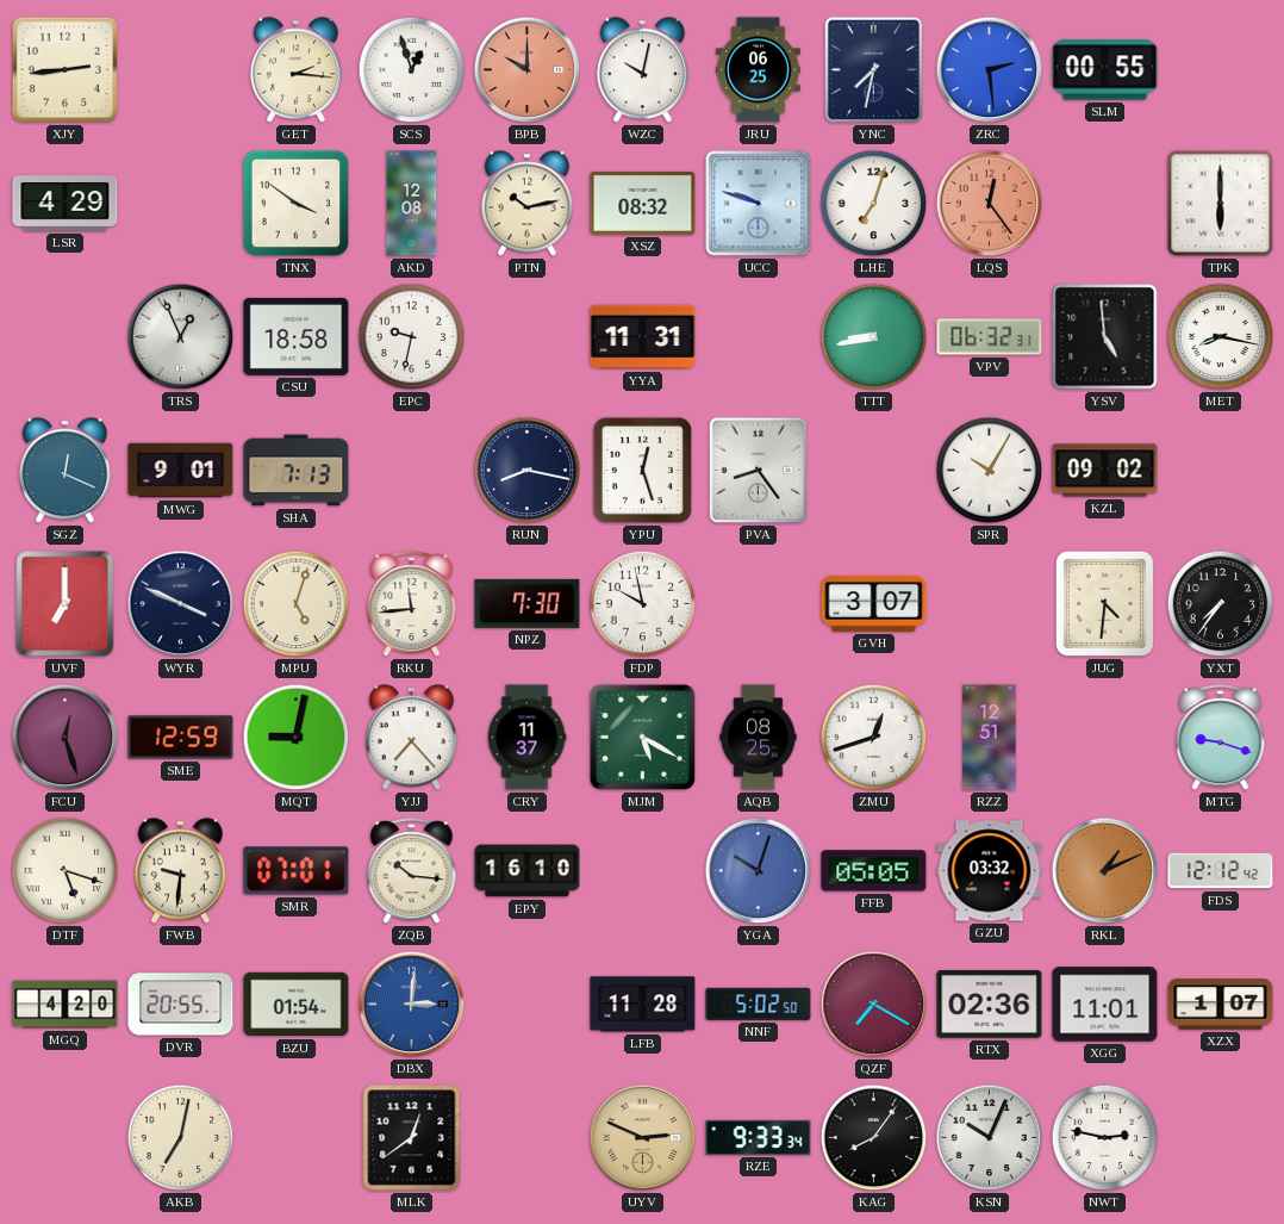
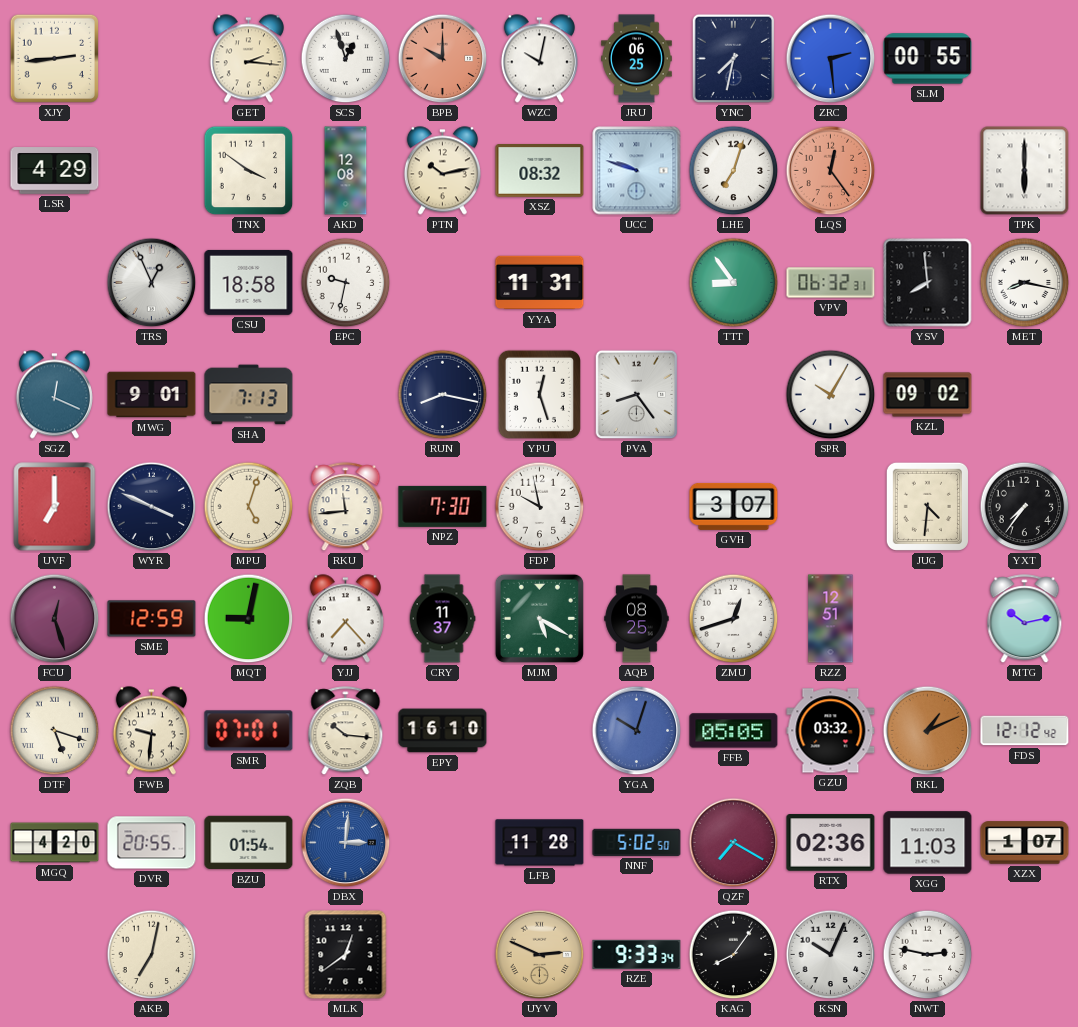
TTT: 8:43 -> 8:54
YSV: 4:59 -> 7:59
MTG: 9:18 -> 10:13
XGG: 11:01 -> 11:03
